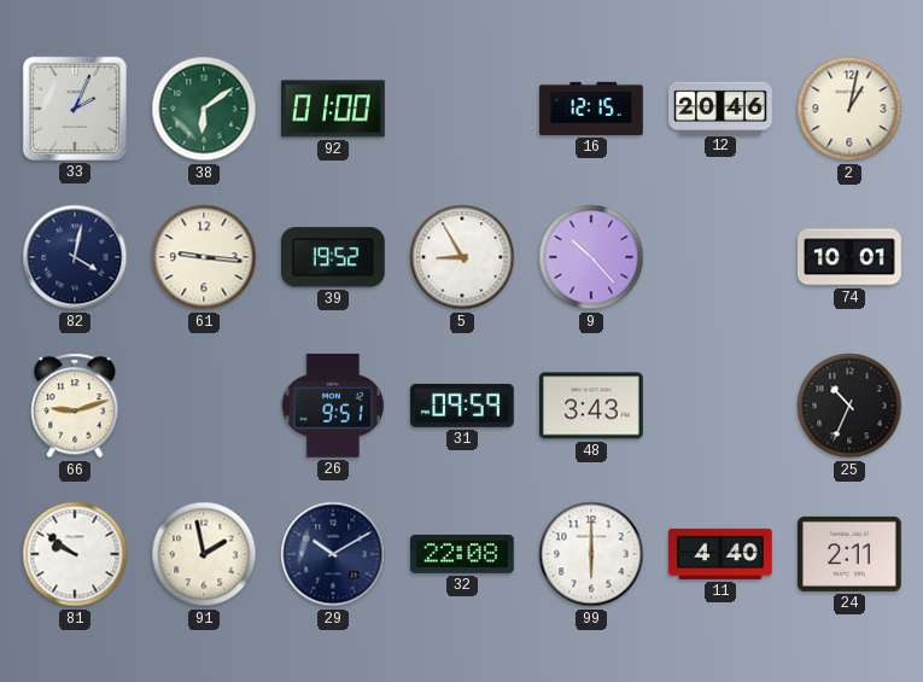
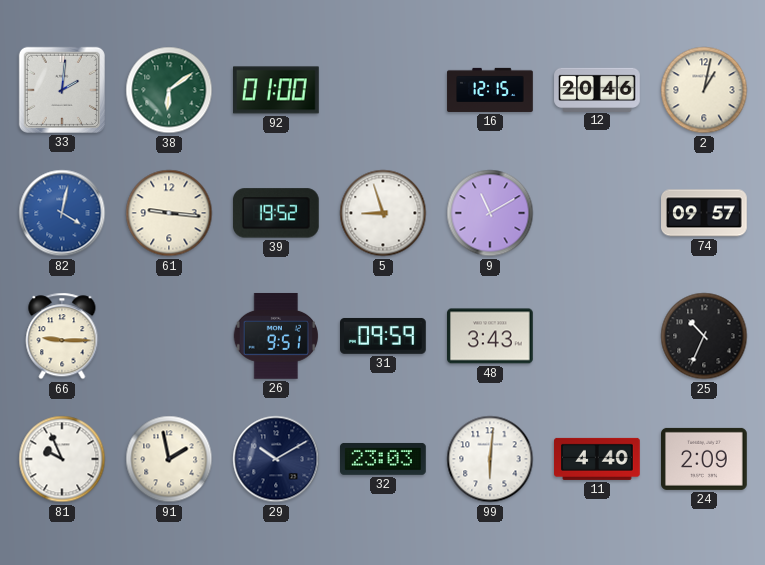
33: 2:04 -> 2:01
82 dial: navy -> blue
5: 8:55 -> 8:57
9: 10:23 -> 11:10
74: 10:01 -> 09:57
66: 9:12 -> 9:15
81: 9:51 -> 9:56
32: 22:08 -> 23:03
99: 6:00 -> 6:01
24: 2:11 -> 2:09
